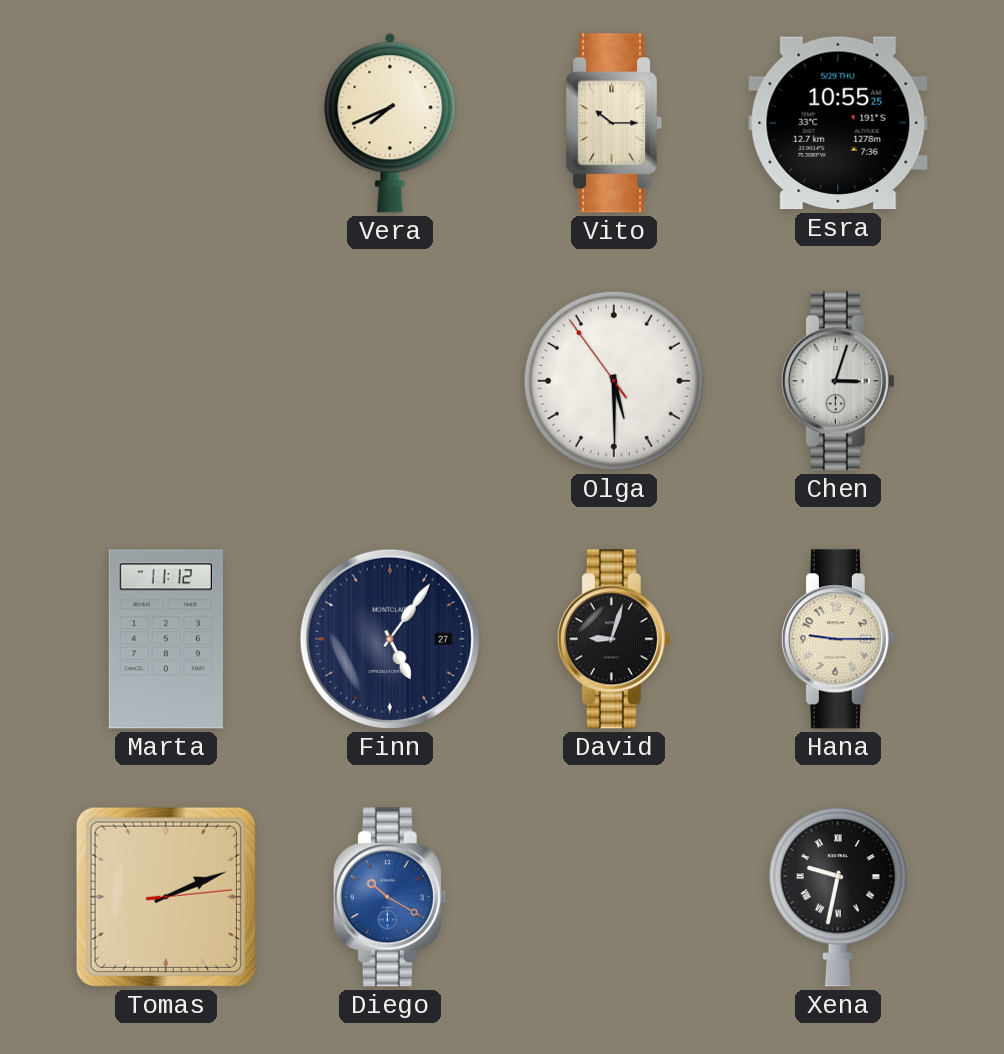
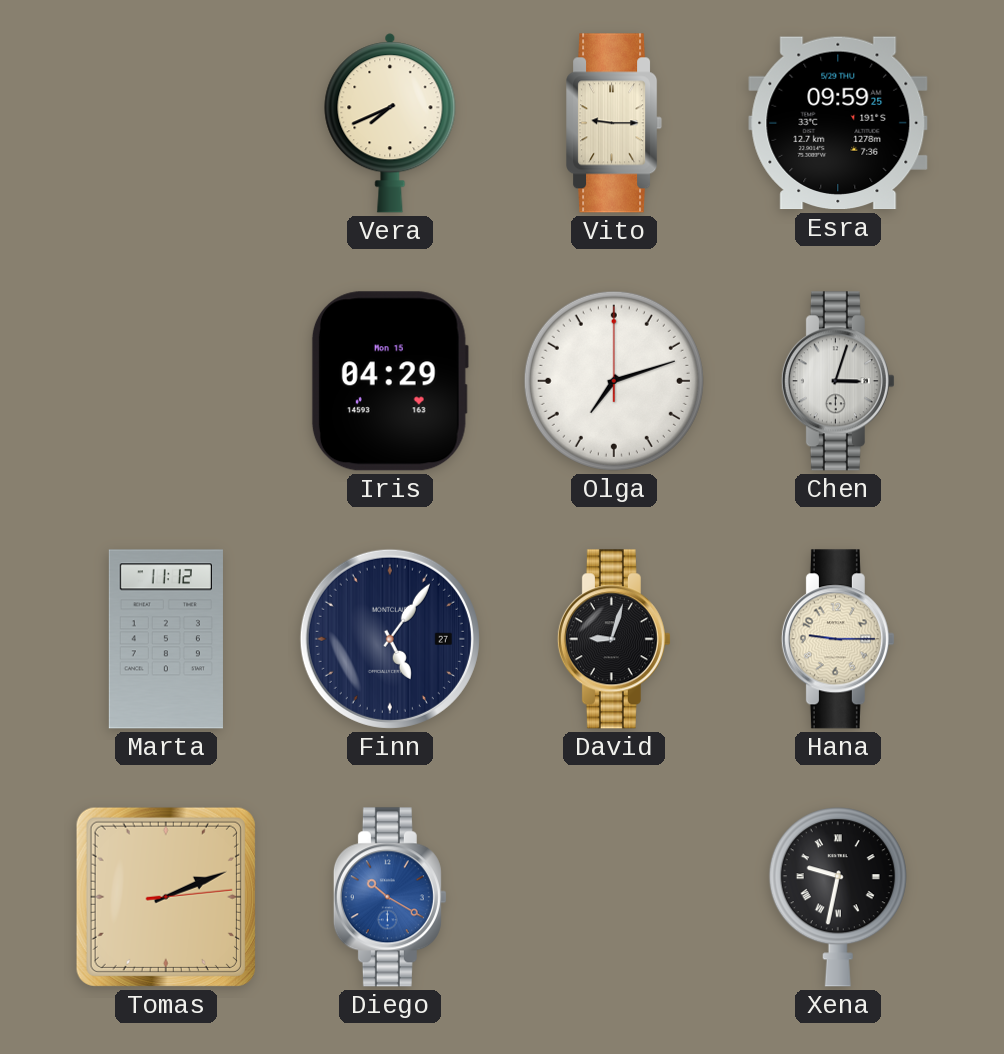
Vito: 10:15 -> 9:15
Esra: 10:55 -> 09:59
Iris: none -> 04:29
Olga: 5:29 -> 7:12
